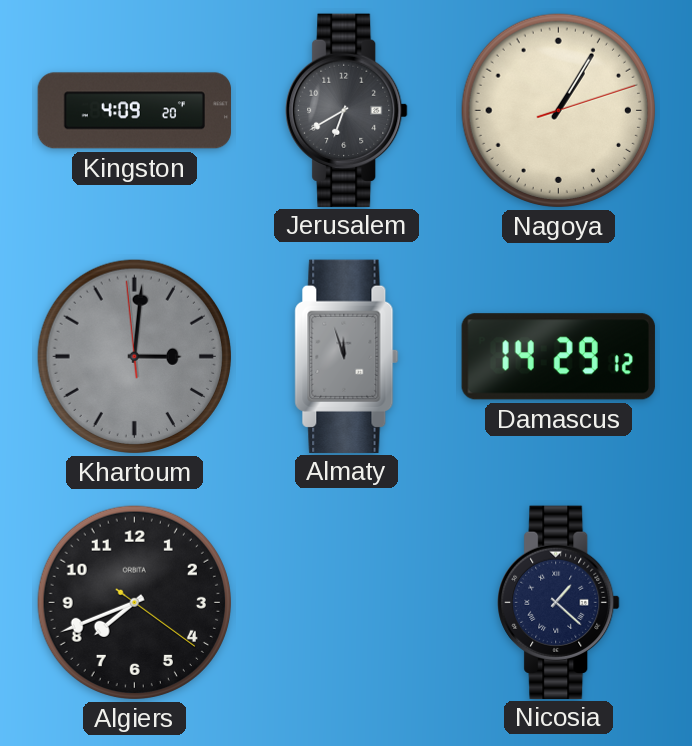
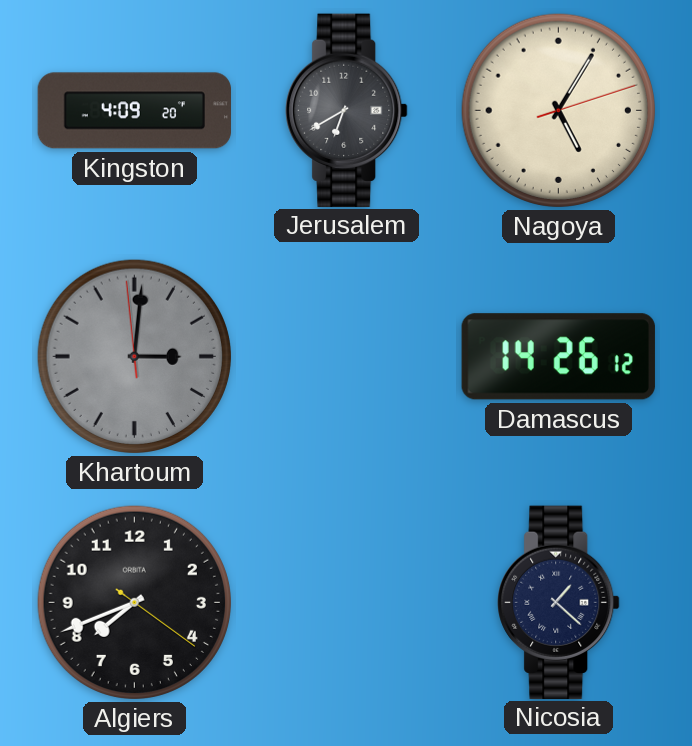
Nagoya: 1:05 -> 5:05
Almaty: 11:57 -> none
Damascus: 14:29 -> 14:26
